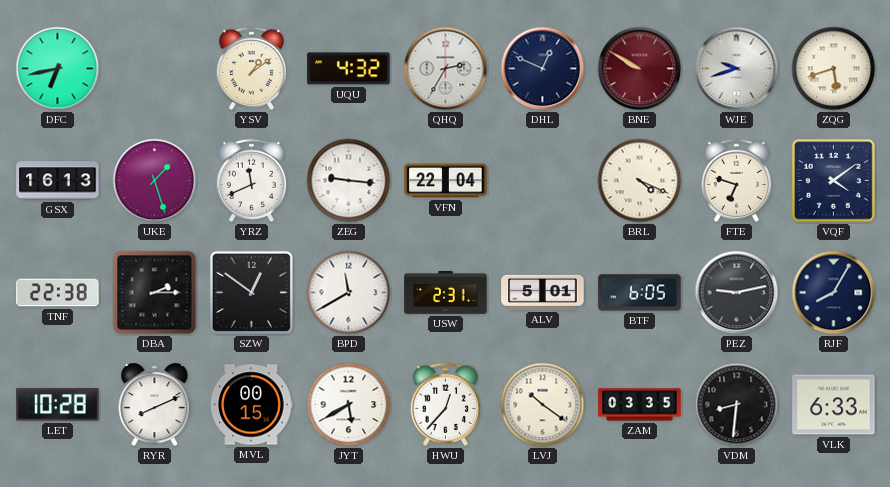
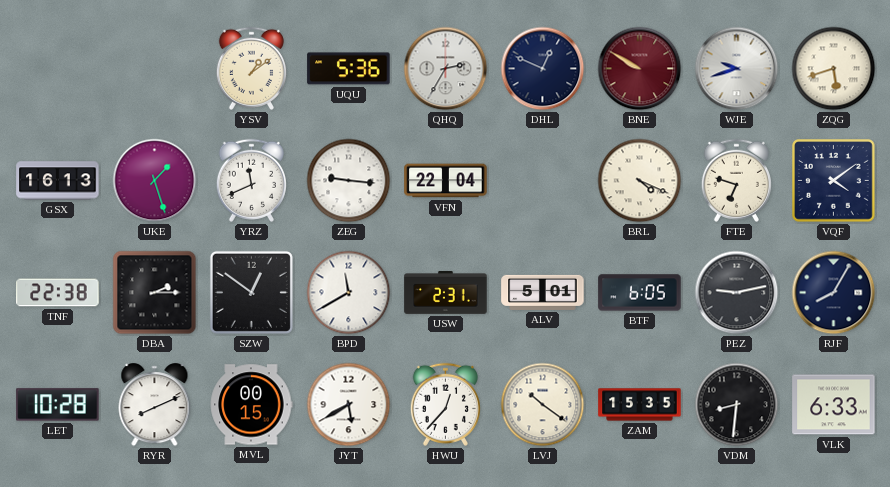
DFC: 6:43 -> none
UQU: 4:32 -> 5:36
ZAM: 03:35 -> 15:35
